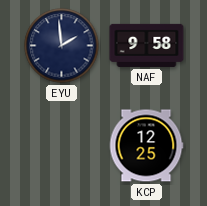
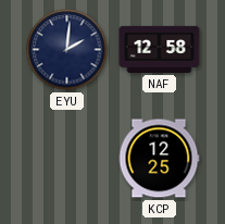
EYU: 1:59 -> 2:01
NAF: 9:58 -> 12:58
